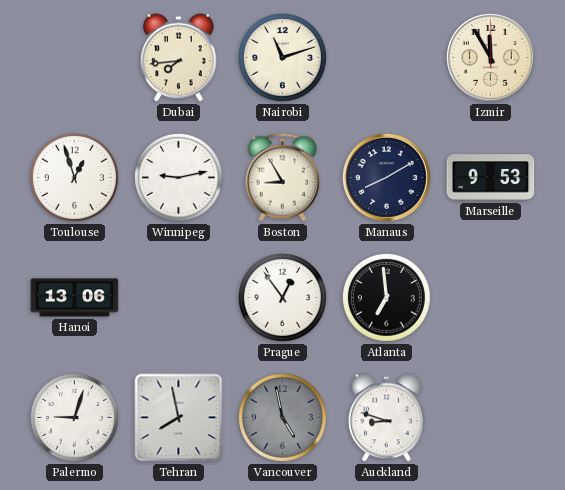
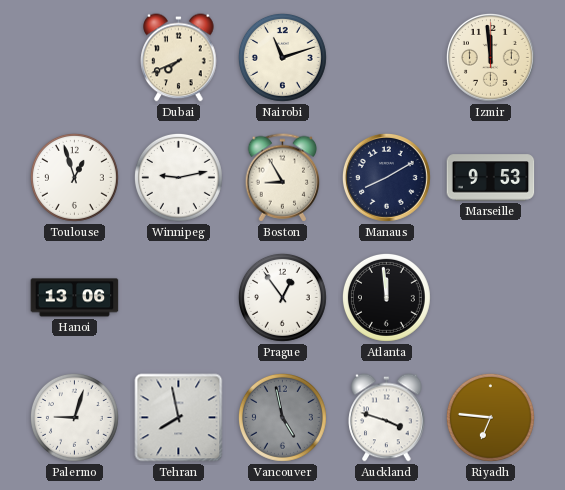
Dubai: 7:44 -> 7:41
Izmir: 11:55 -> 11:59
Atlanta: 6:59 -> 11:59
Auckland: 8:48 -> 3:48
Riyadh: none -> 6:46
